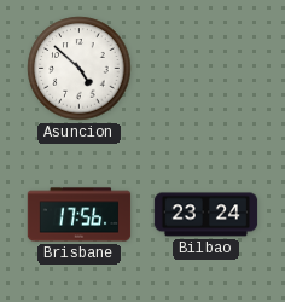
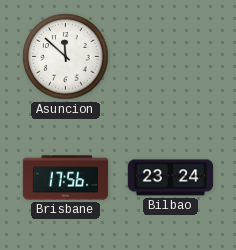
Asuncion: 4:52 -> 11:52
